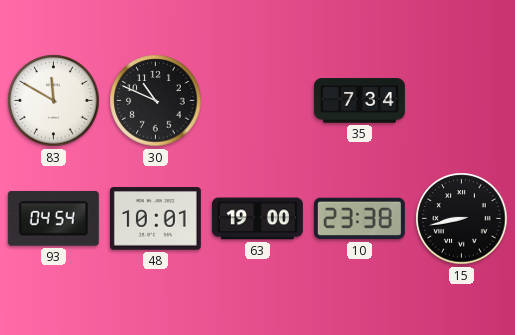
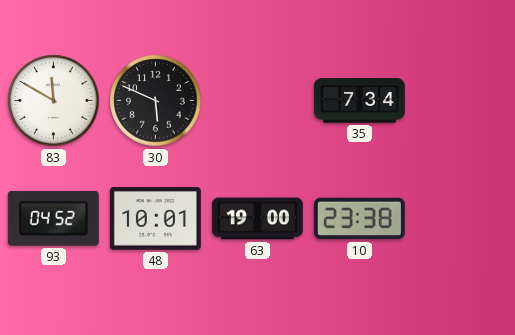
30: 10:49 -> 5:49
93: 04:54 -> 04:52
15: 8:43 -> none
